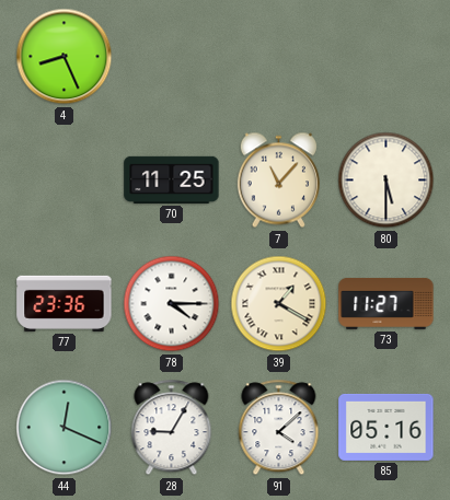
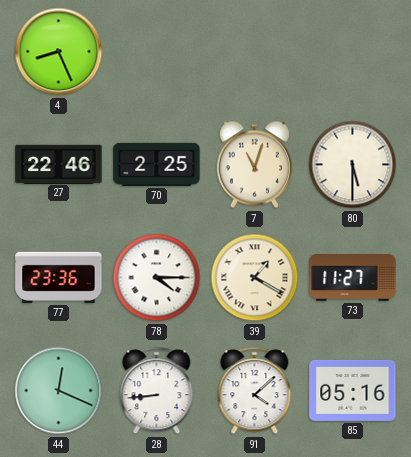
27: none -> 22:46
70: 11:25 -> 2:25
7: 11:07 -> 11:03
28: 9:05 -> 8:44
